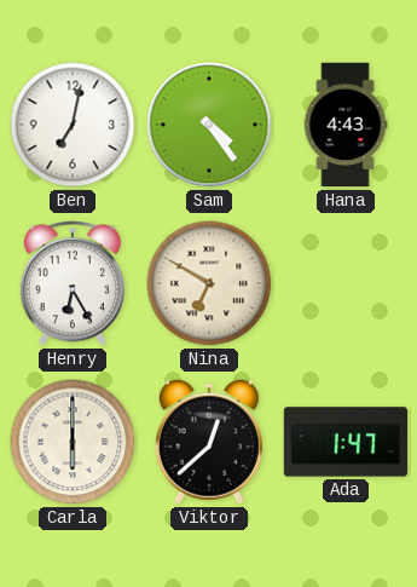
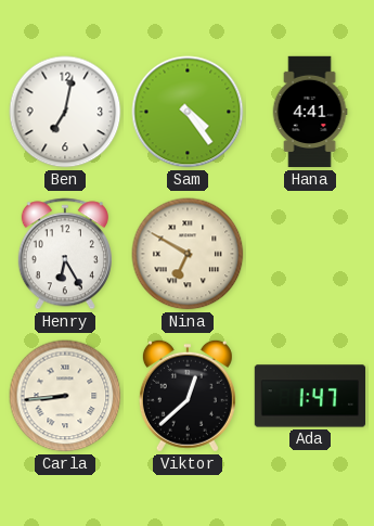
Hana: 4:43 -> 4:41
Carla: 6:00 -> 8:44
